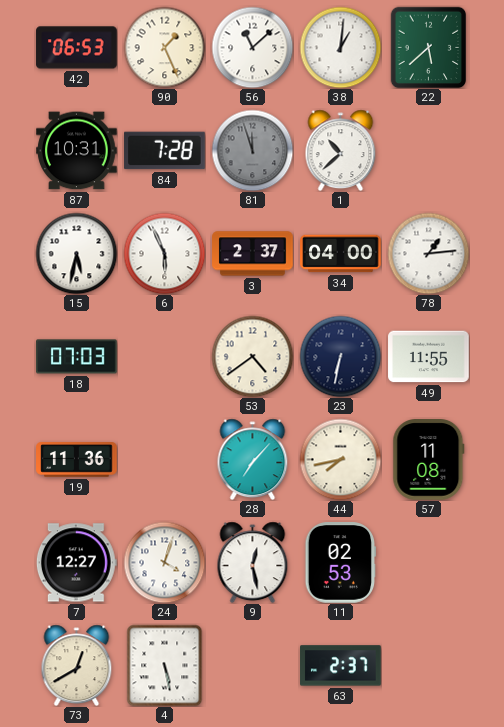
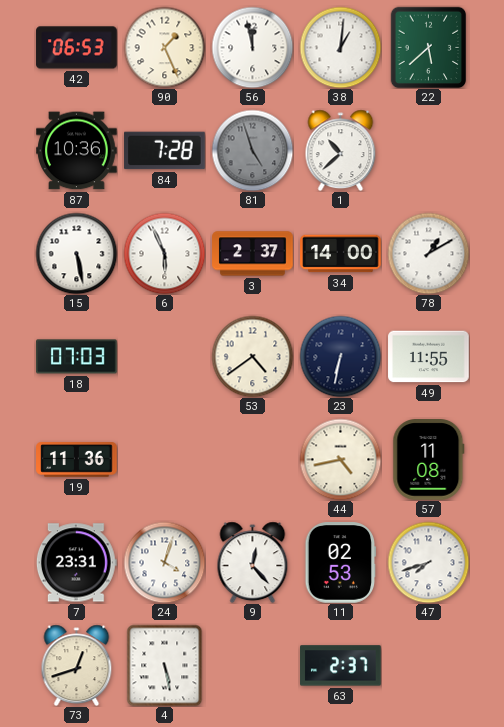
56: 11:08 -> 11:58
87: 10:31 -> 10:36
81: 11:57 -> 4:57
15: 5:32 -> 5:28
34: 04:00 -> 14:00
78: 1:14 -> 1:10
28: 7:07 -> none
44: 7:43 -> 4:43
7: 12:27 -> 23:31
9: 12:28 -> 12:23
47: none -> 7:42
73: 12:40 -> 12:42
